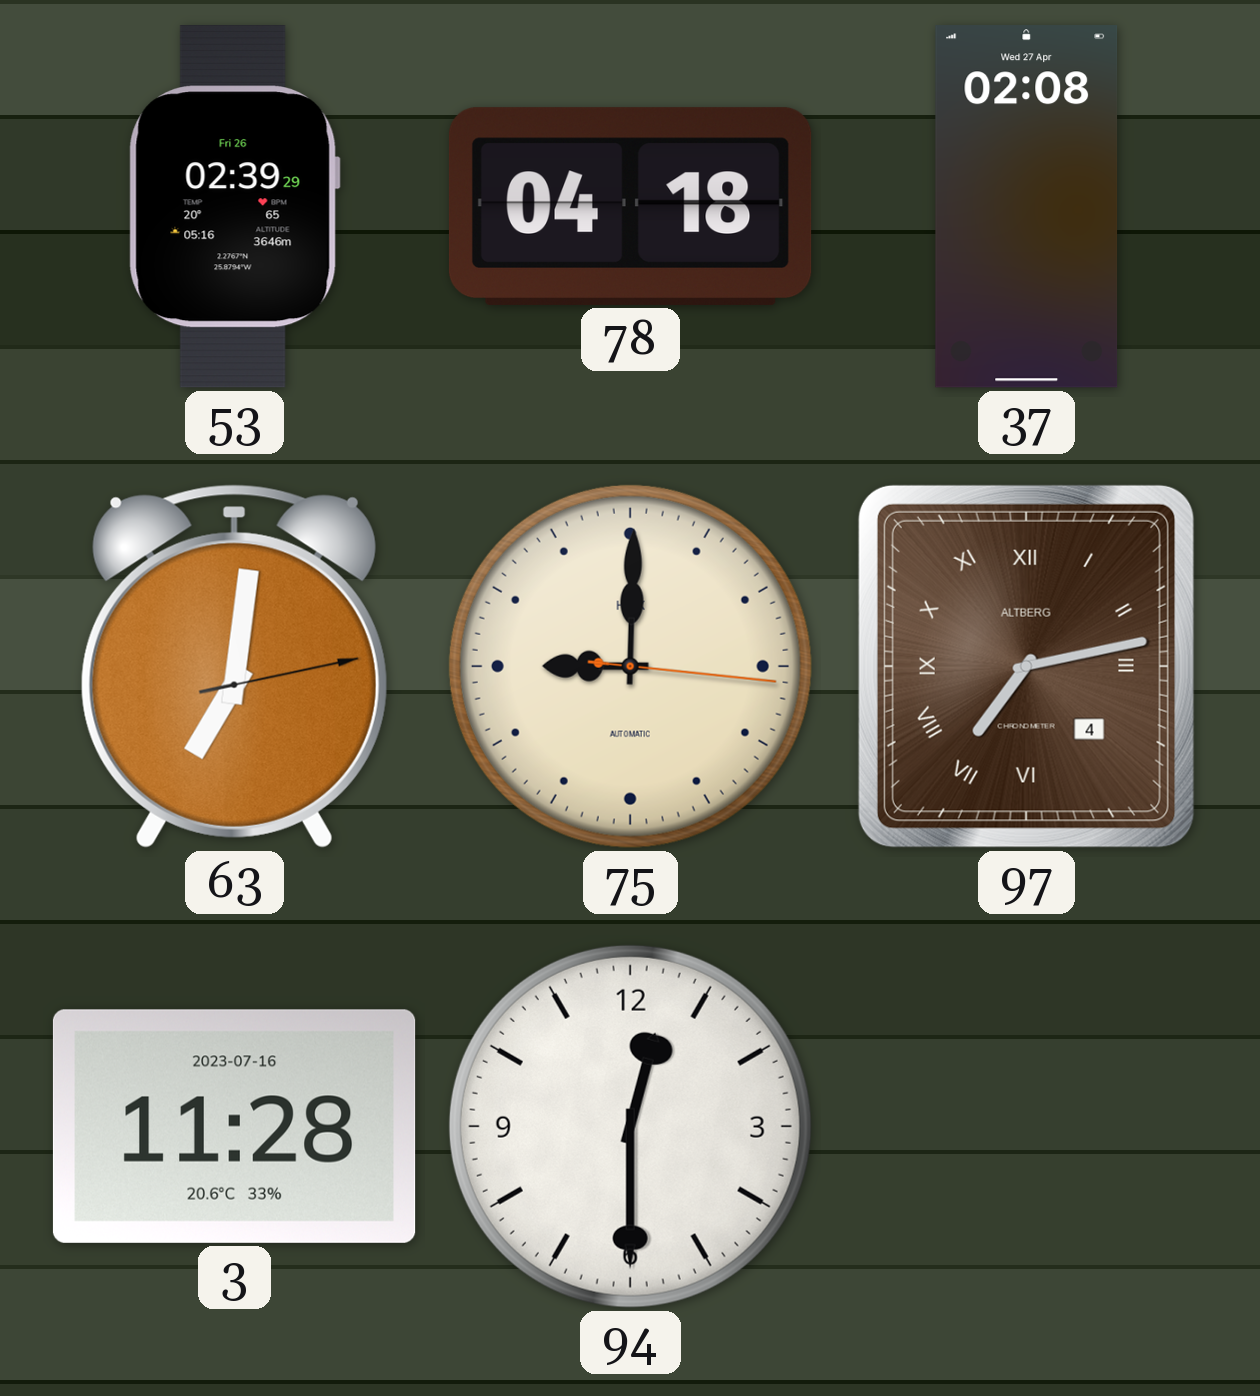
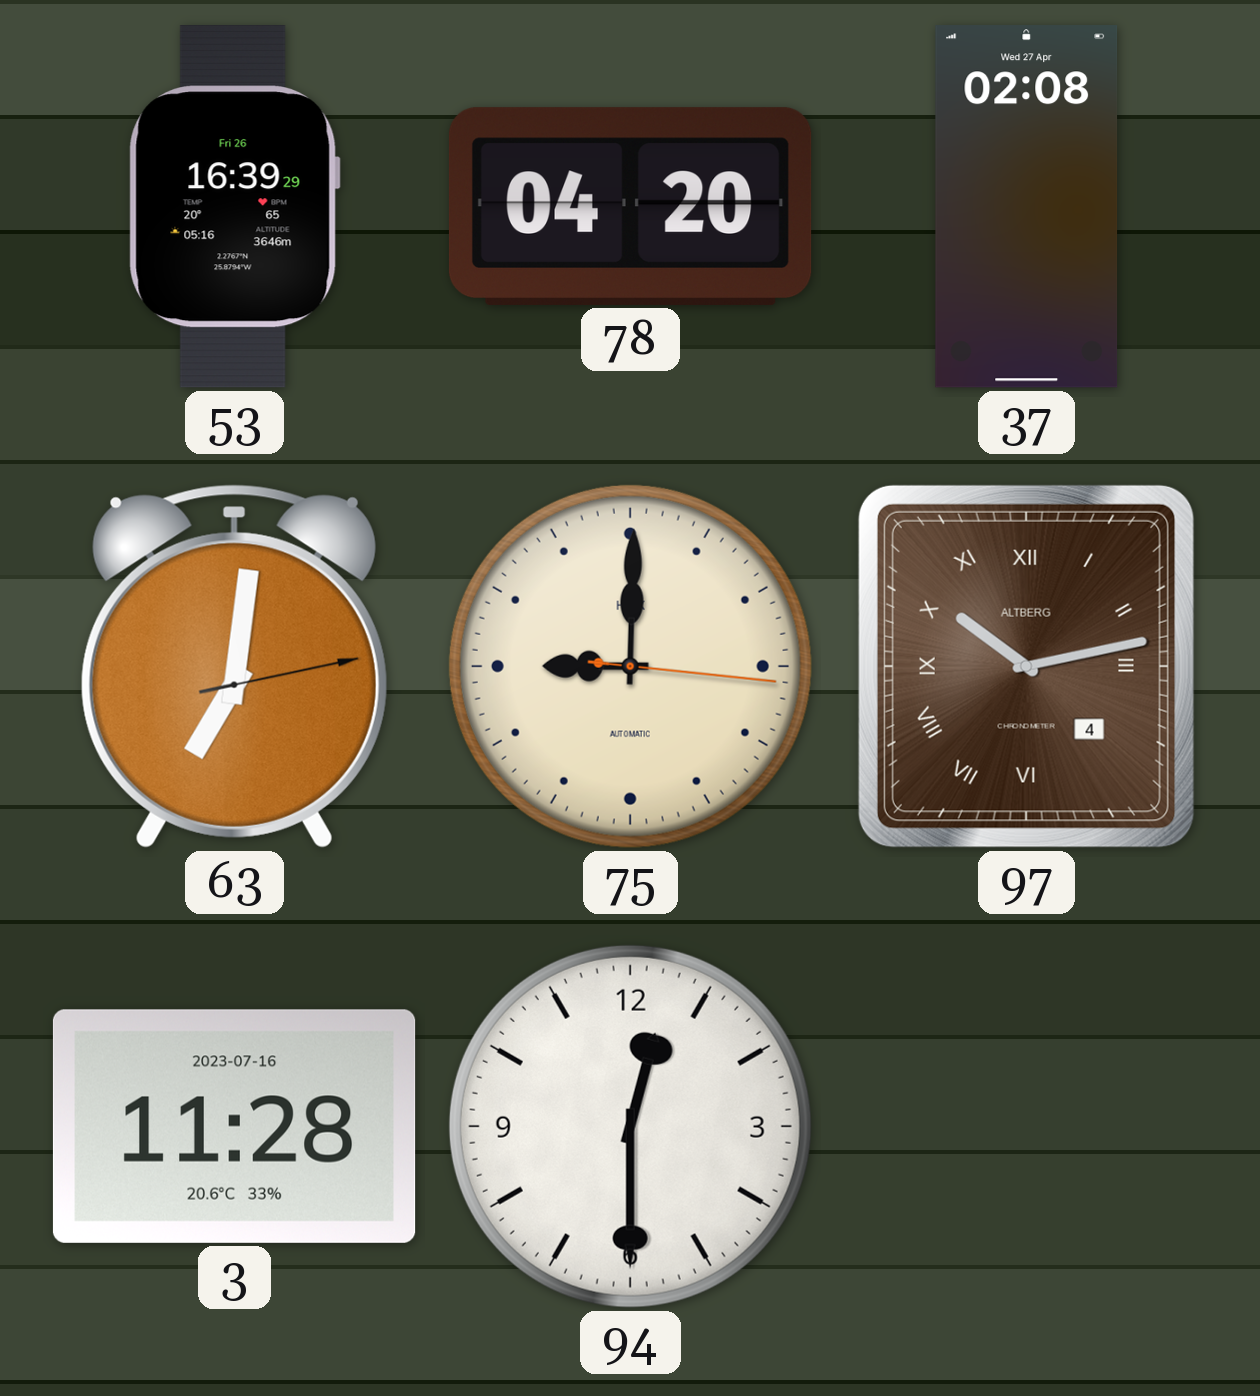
53: 02:39 -> 16:39
78: 04:18 -> 04:20
97: 7:13 -> 10:13
